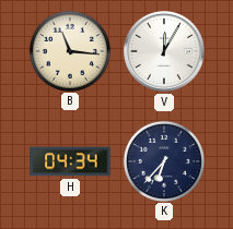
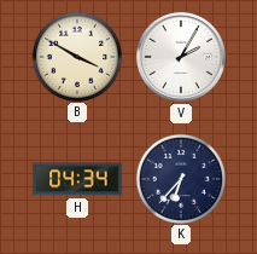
B: 11:16 -> 3:50
V: 12:05 -> 2:05
